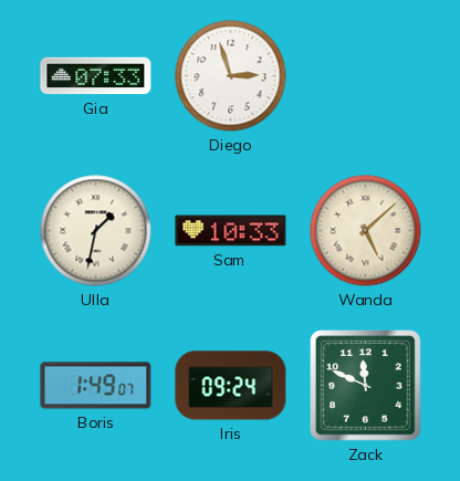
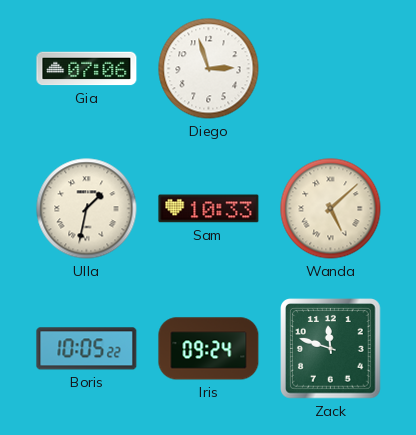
Gia: 07:33 -> 07:06
Boris: 1:49 -> 10:05
Zack: 11:49 -> 11:48
